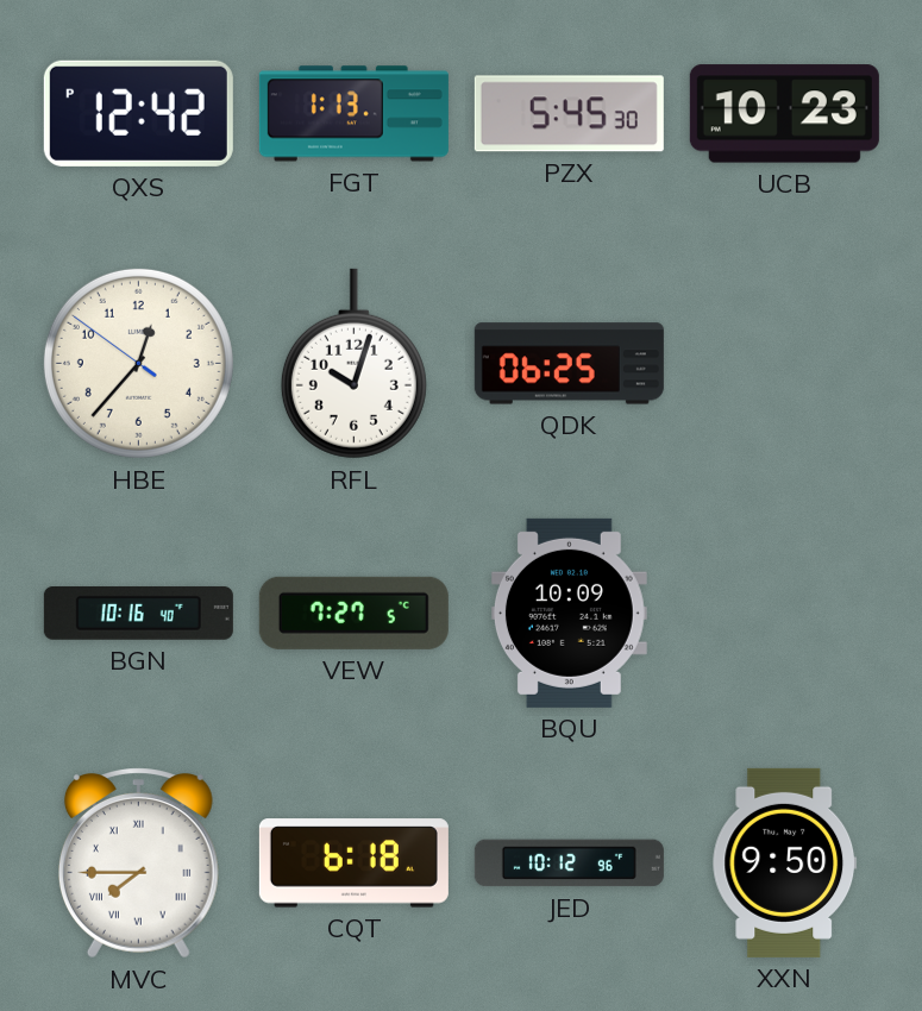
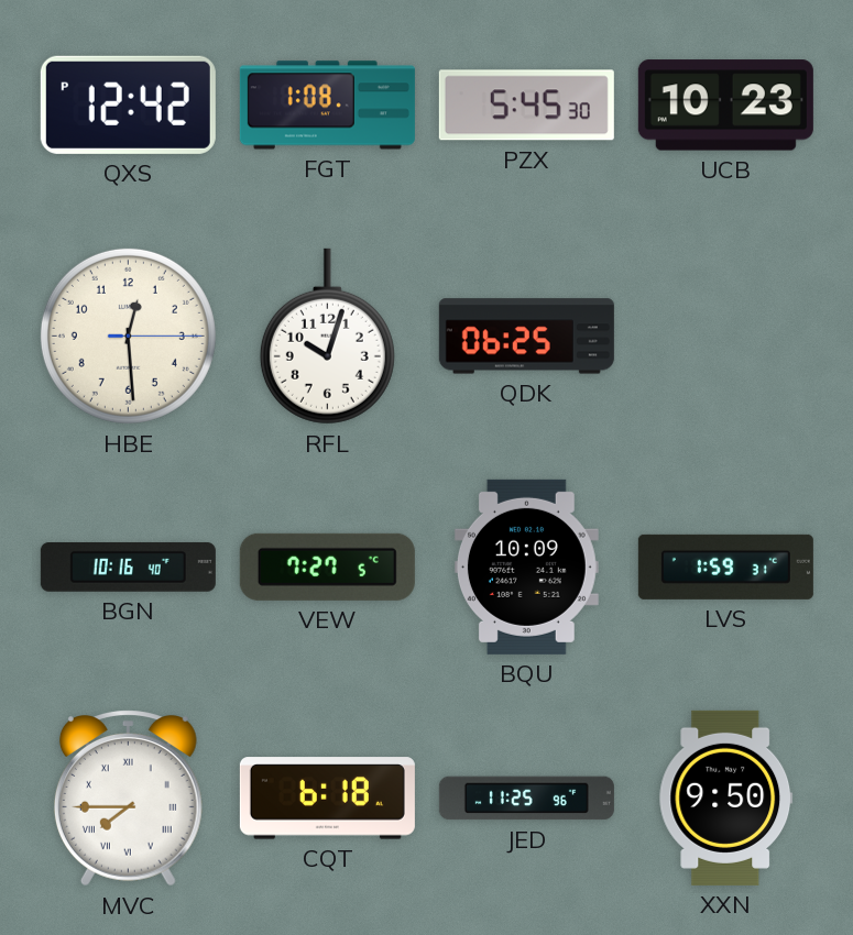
FGT: 1:13 -> 1:08
HBE: 12:36 -> 12:29
LVS: none -> 1:59
JED: 10:12 -> 11:25
